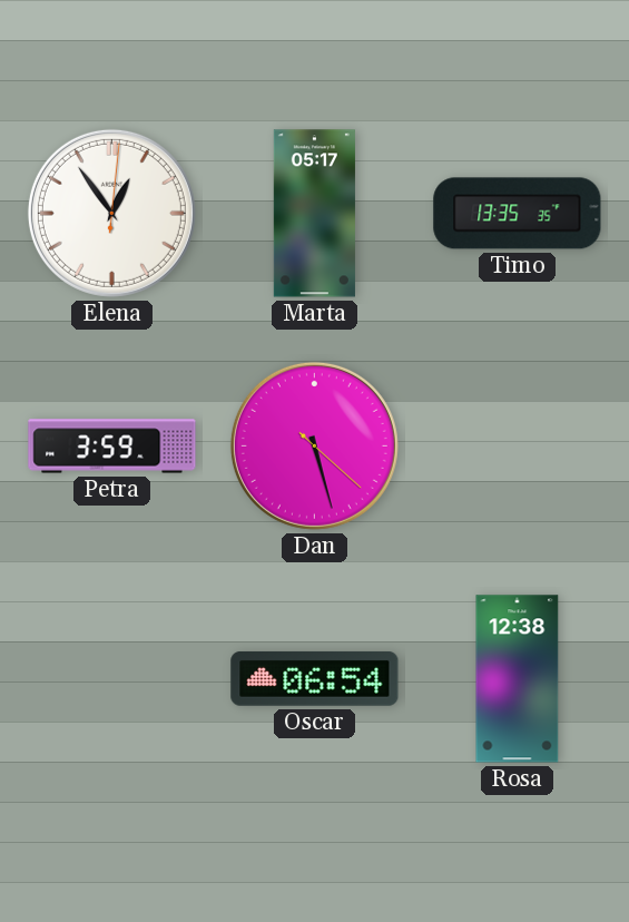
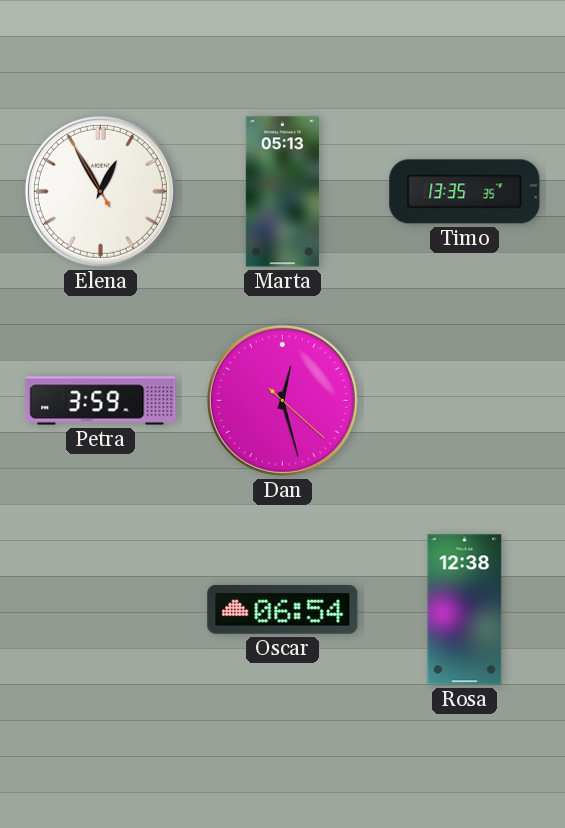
Elena: 12:54:01 -> 12:54:55
Marta: 05:17 -> 05:13
Dan: 5:27 -> 12:27
